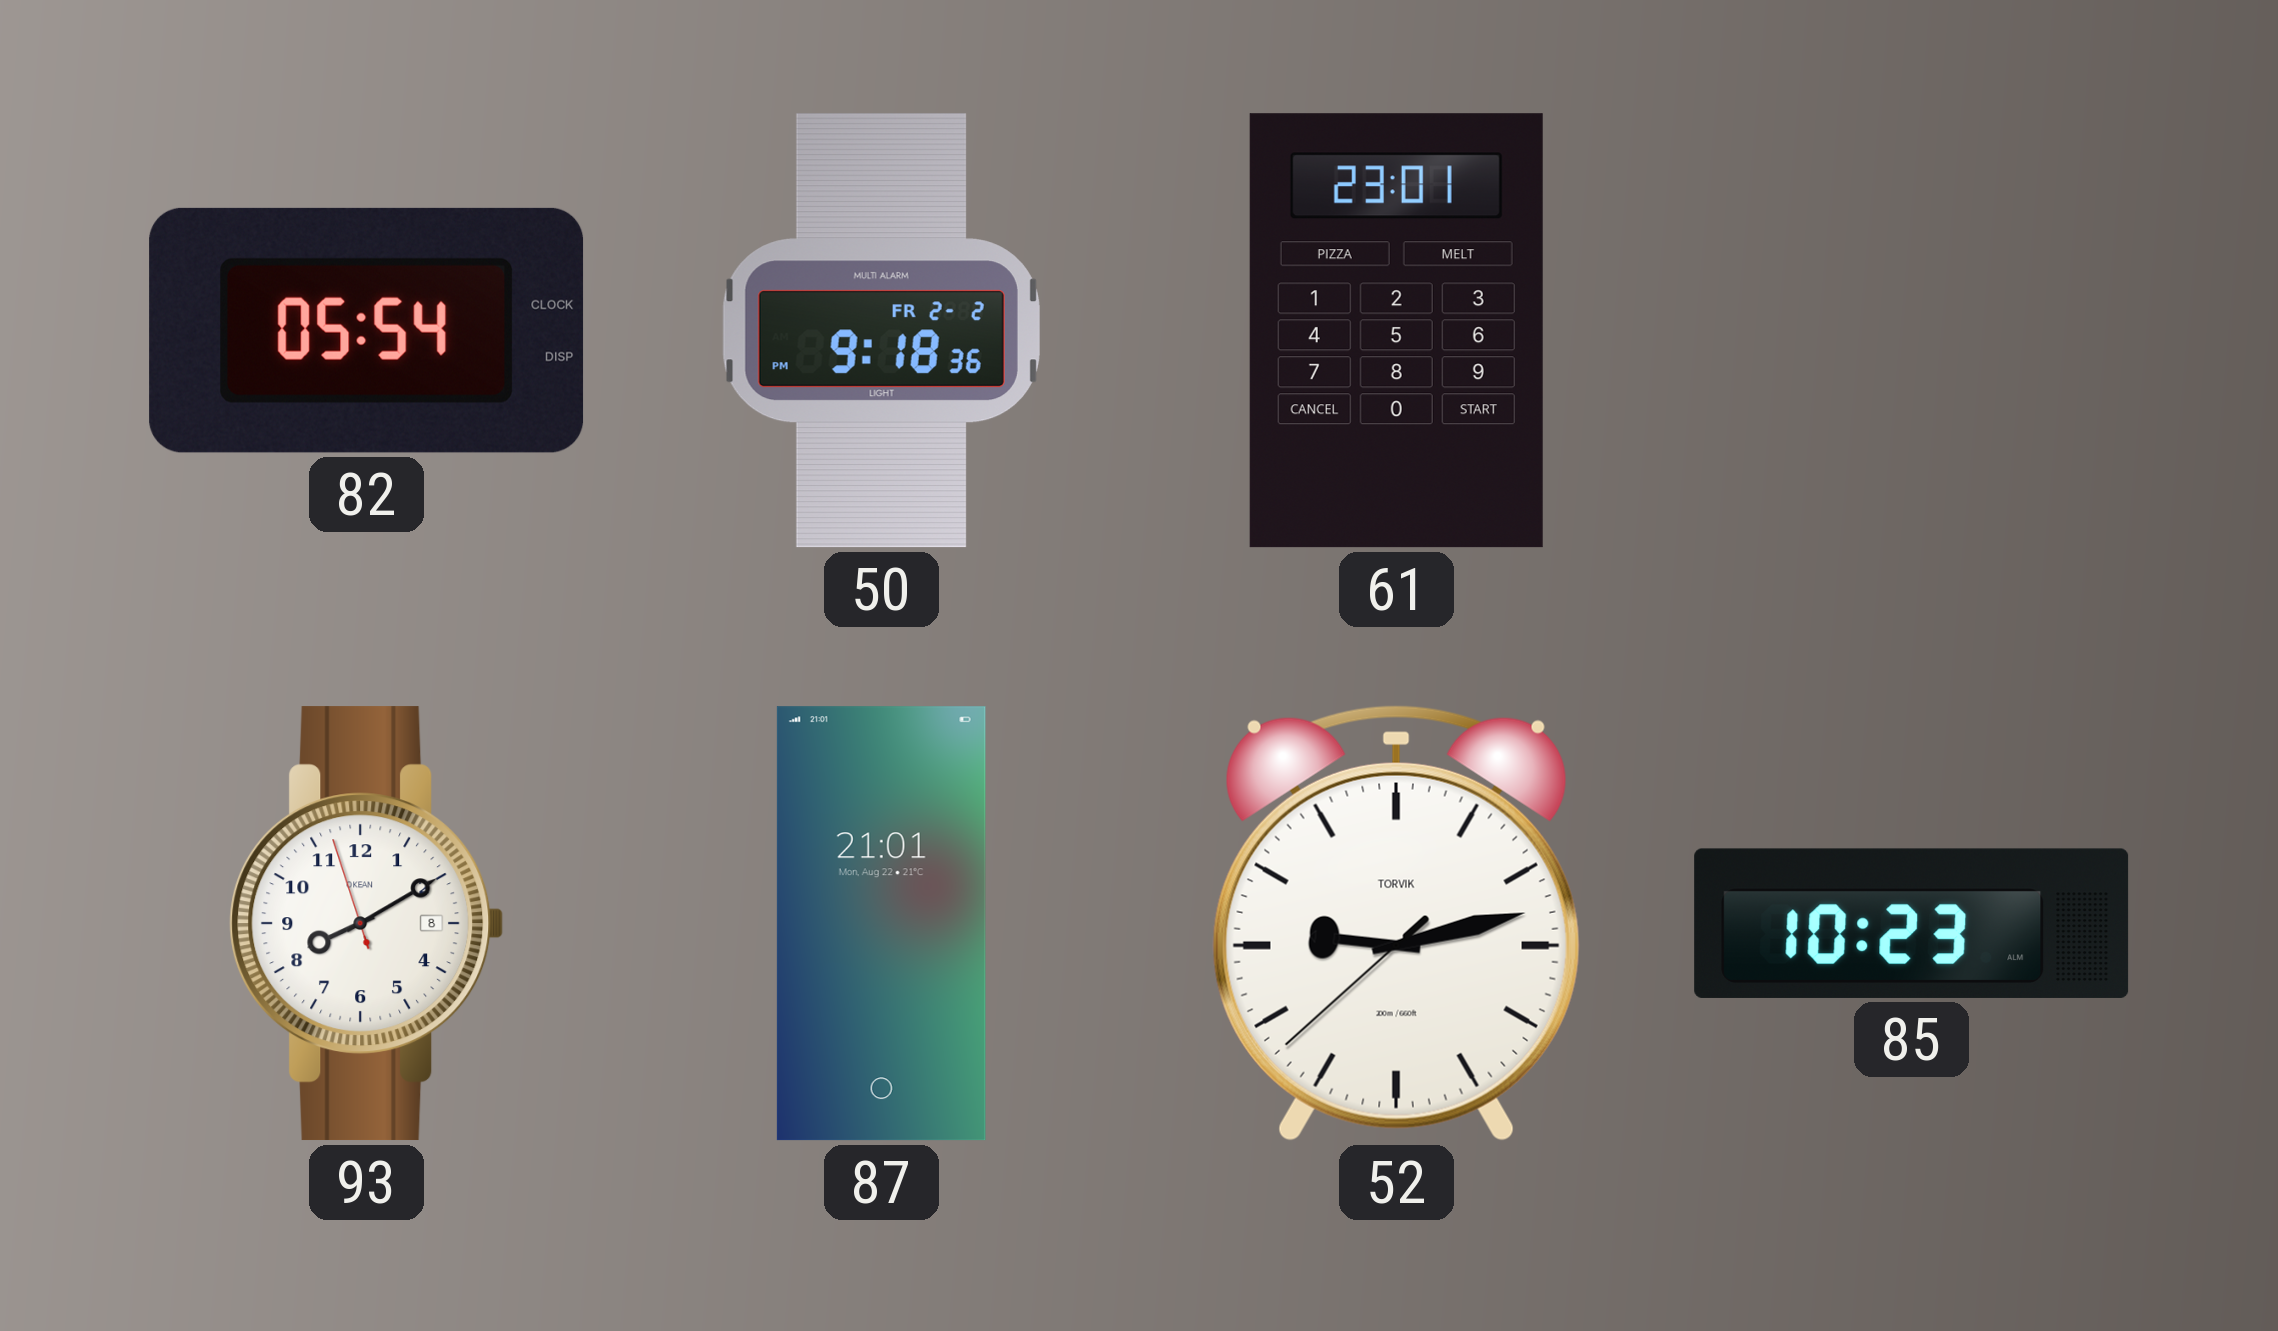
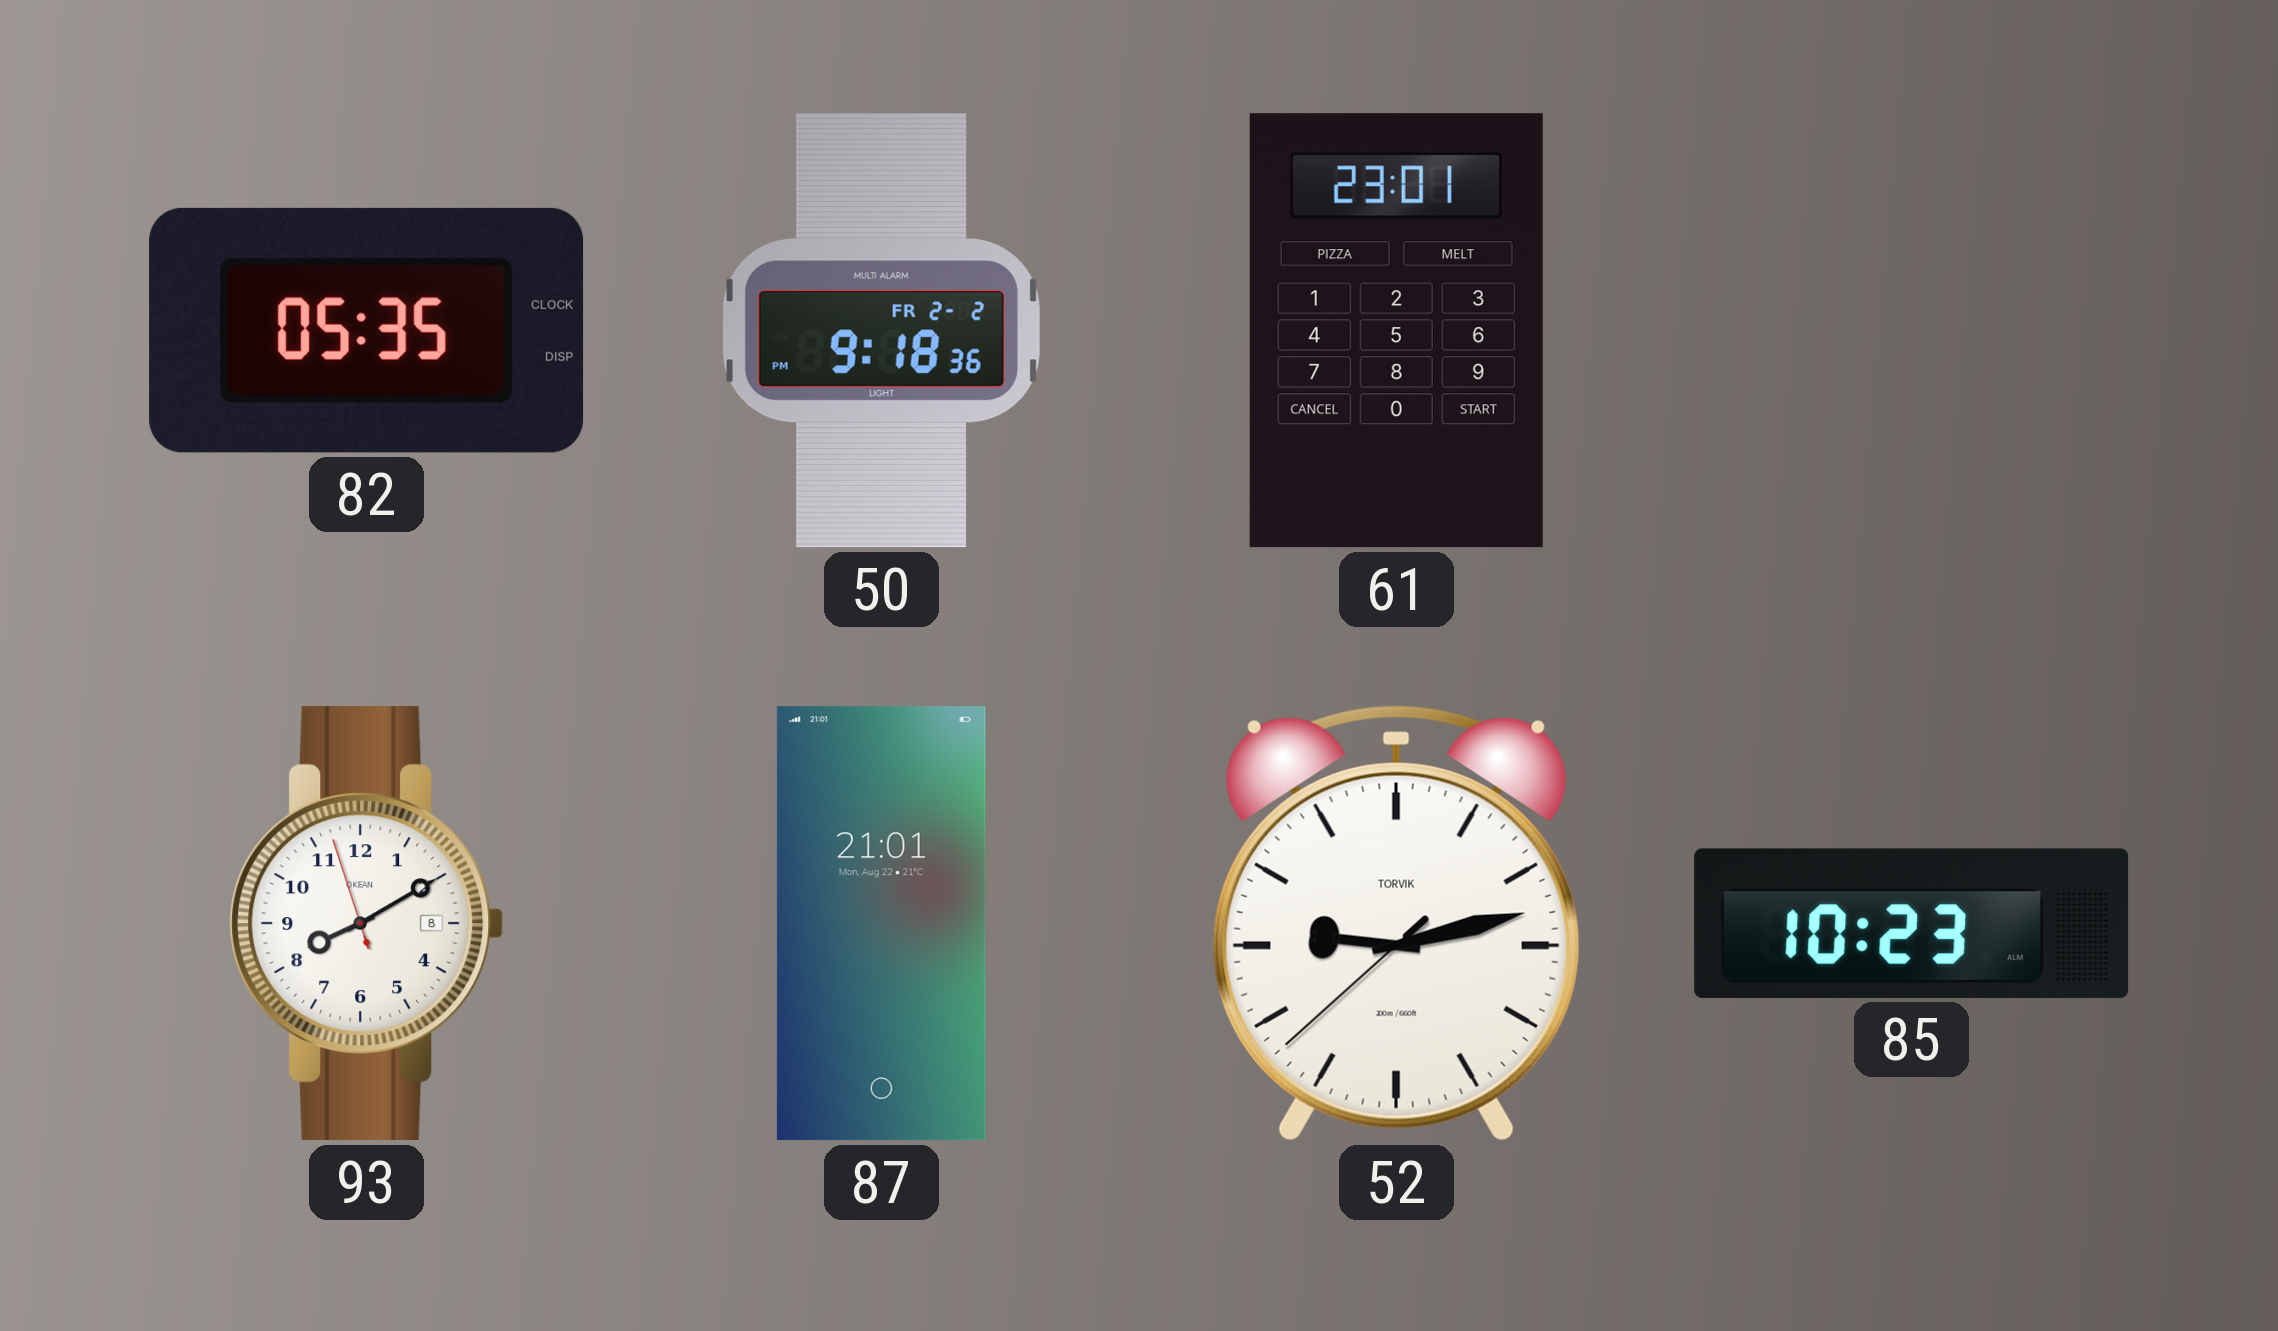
82: 05:54 -> 05:35
